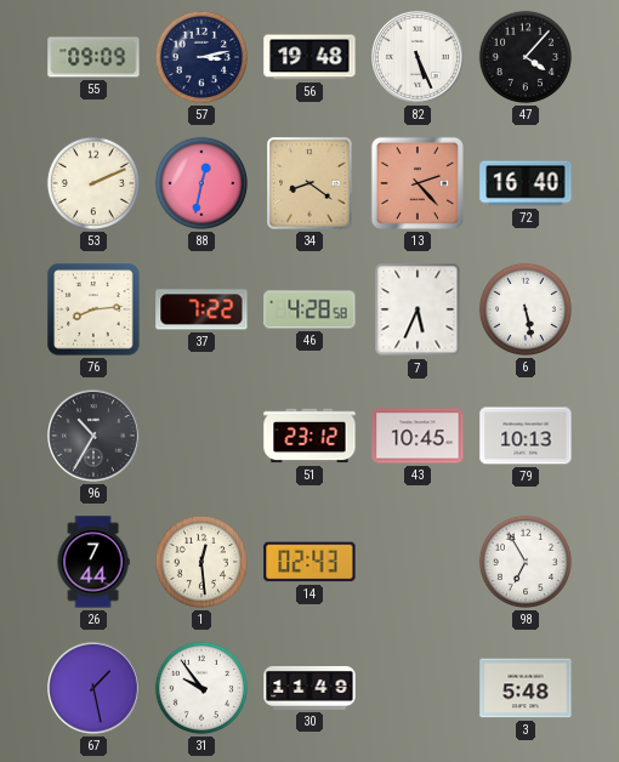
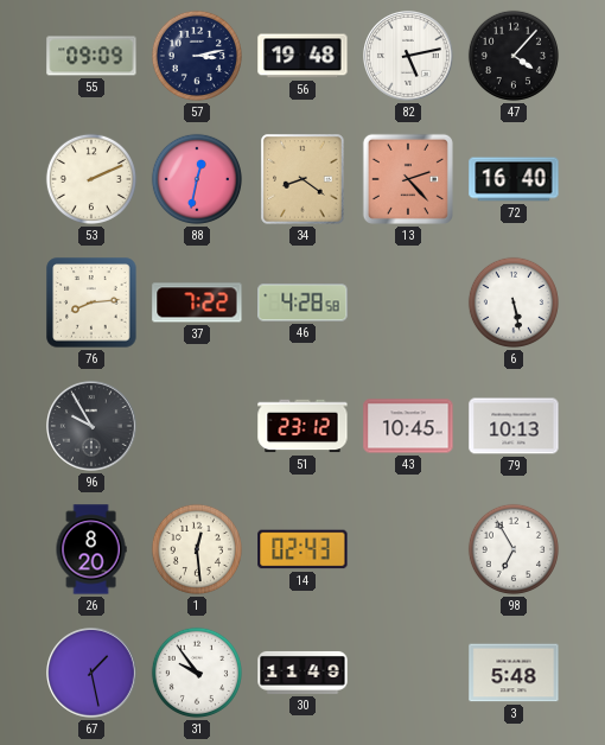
82: 5:26 -> 5:13
7: 5:34 -> none
96: 10:35 -> 9:55
26: 7:44 -> 8:20
